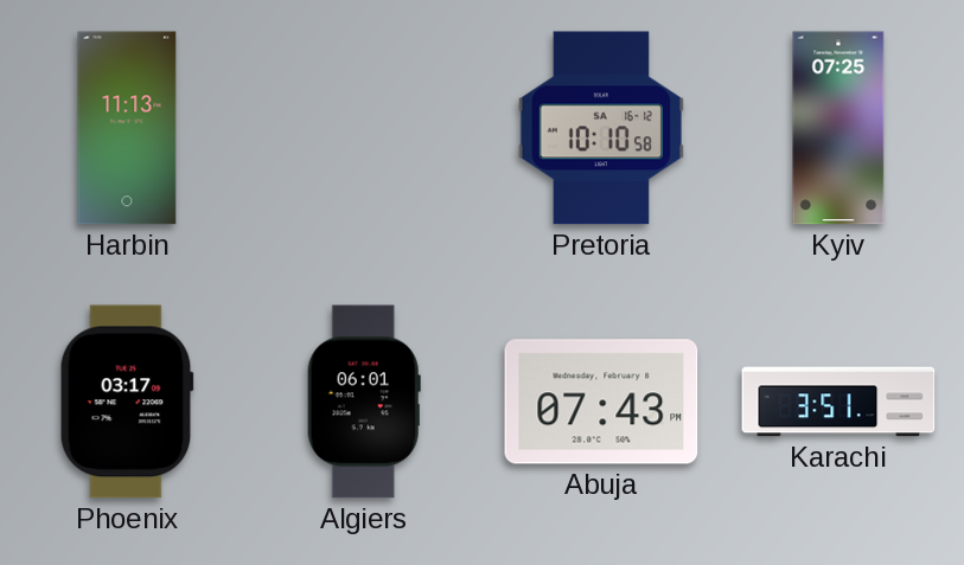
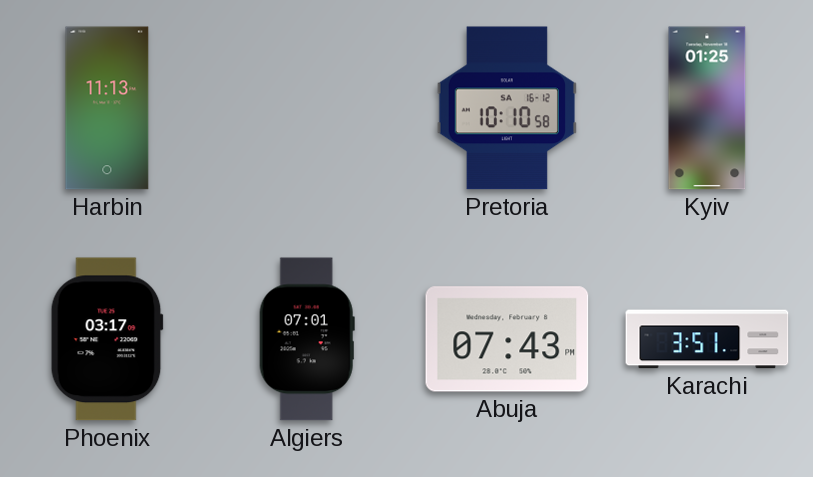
Kyiv: 07:25 -> 01:25
Algiers: 06:01 -> 07:01
